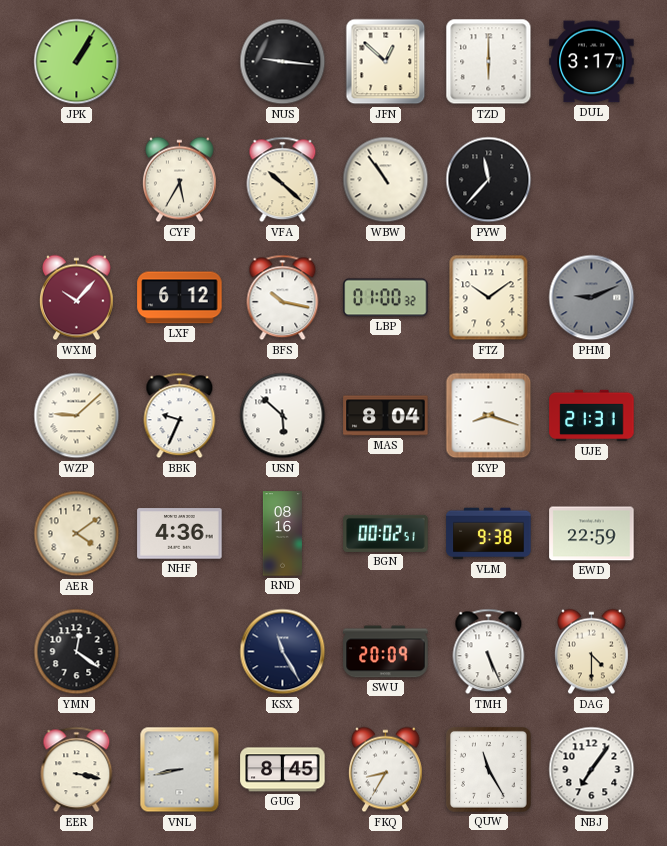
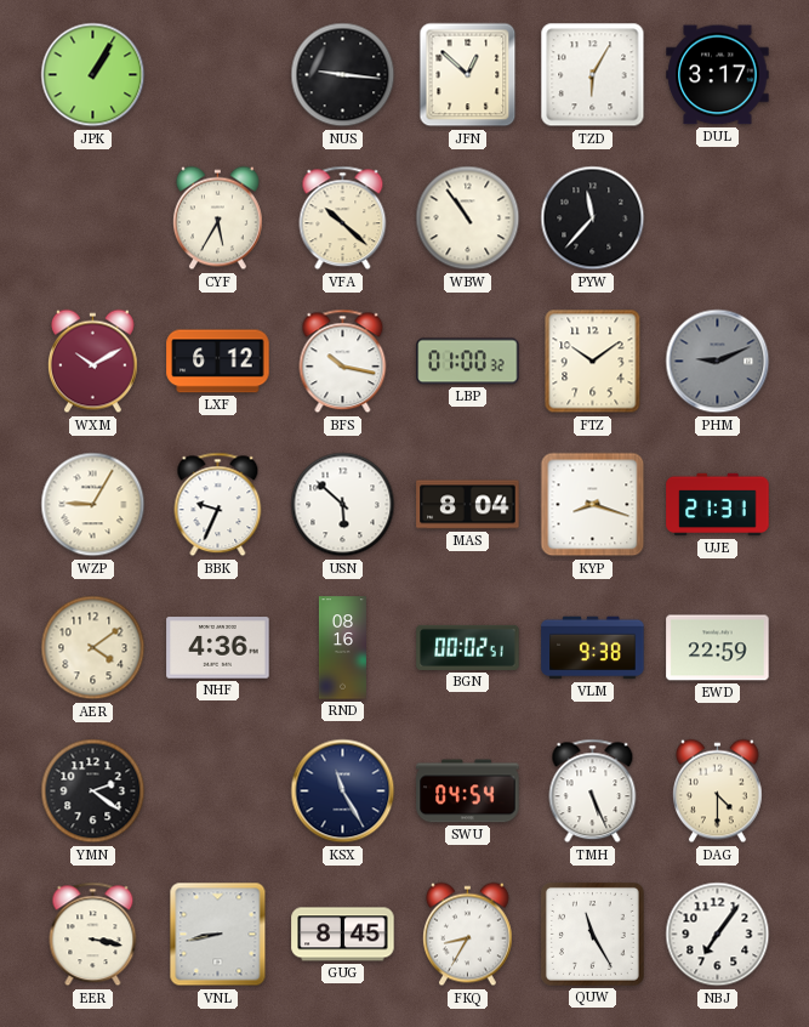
TZD: 6:00 -> 6:05
WXM: 10:07 -> 10:10
WZP: 9:08 -> 9:05
YMN: 12:21 -> 2:21
SWU: 20:09 -> 04:54
